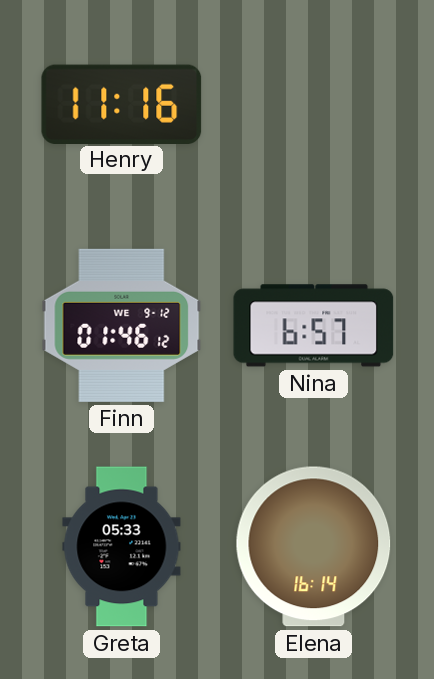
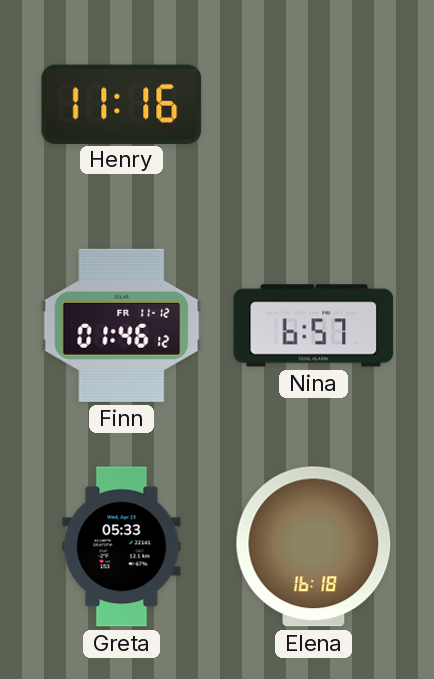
Finn date: WE 9-12 -> FR 11-12
Elena: 16:14 -> 16:18
